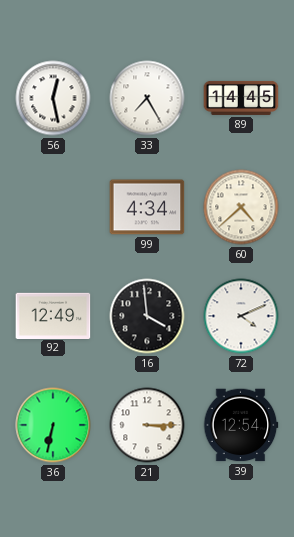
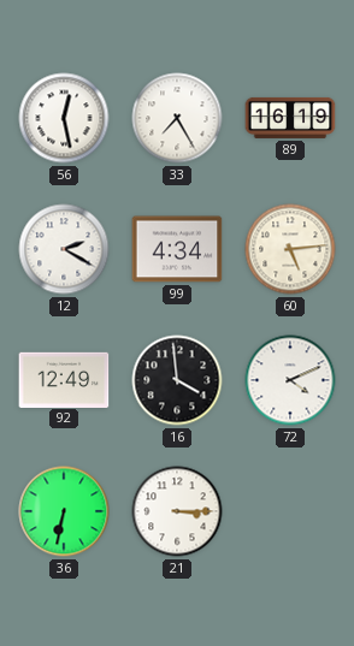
89: 14:45 -> 16:19
12: none -> 2:20
60: 4:38 -> 5:14
39: 12:54 -> none
